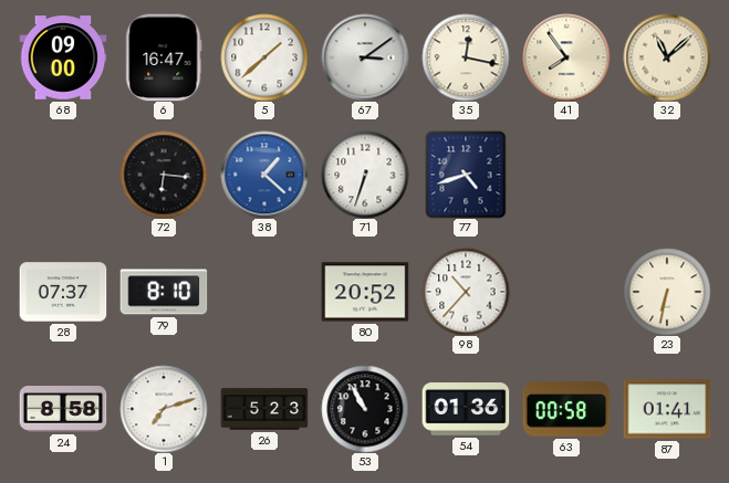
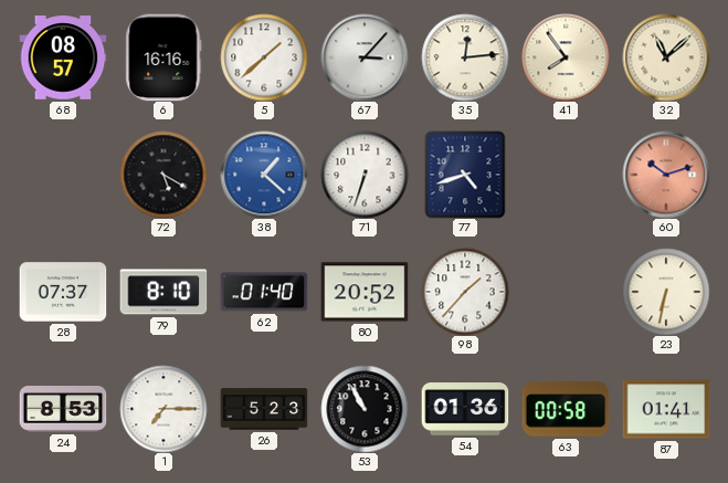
68: 09:00 -> 08:57
6: 16:47 -> 16:16
67: 3:09 -> 3:07
35: 12:17 -> 12:14
72: 6:16 -> 5:20
60: none -> 10:12
62: none -> 01:40
98: 10:37 -> 1:37
24: 8:58 -> 8:53
1: 7:12 -> 7:15
